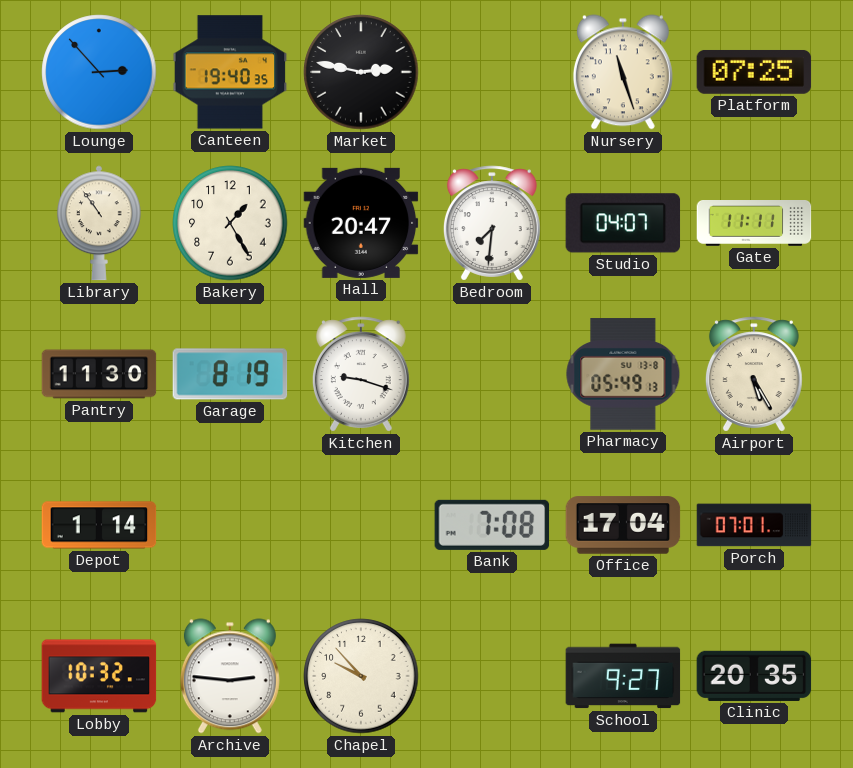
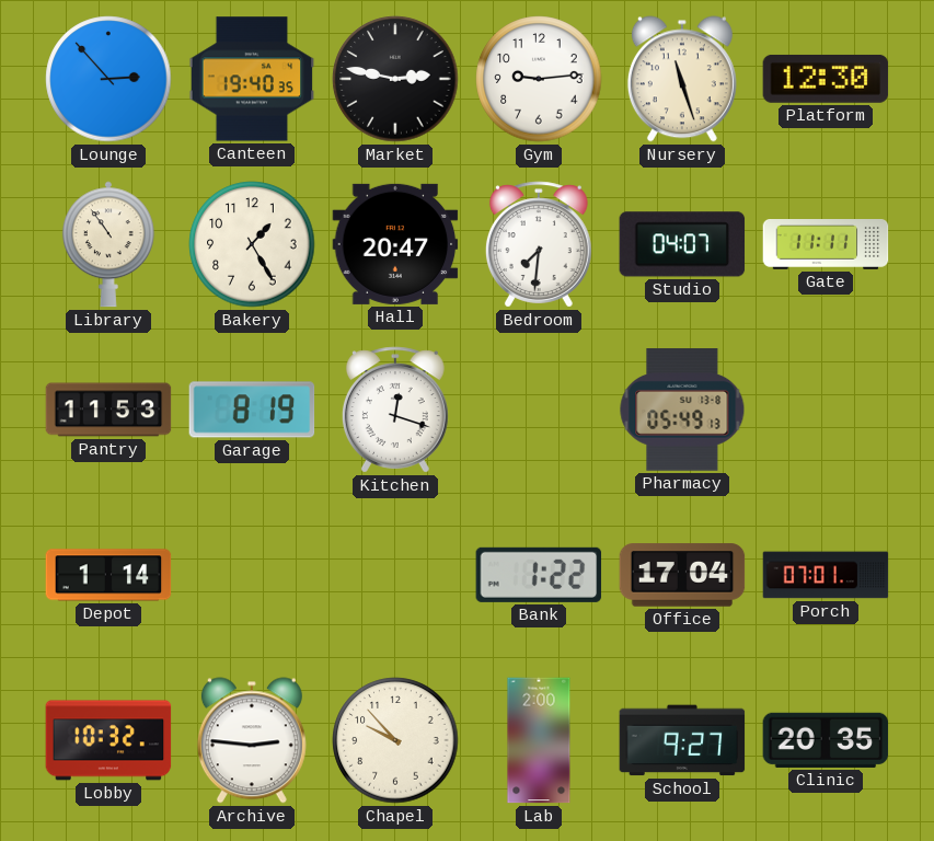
Gym: none -> 9:14
Platform: 07:25 -> 12:30
Pantry: 11:30 -> 11:53
Kitchen: 9:18 -> 12:18
Airport: 5:25 -> none
Bank: 7:08 -> 1:22
Lab: none -> 2:00
